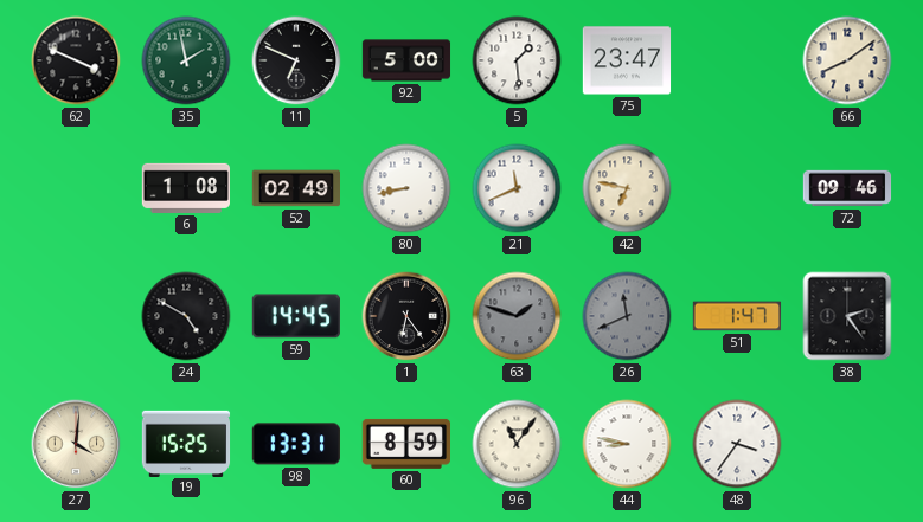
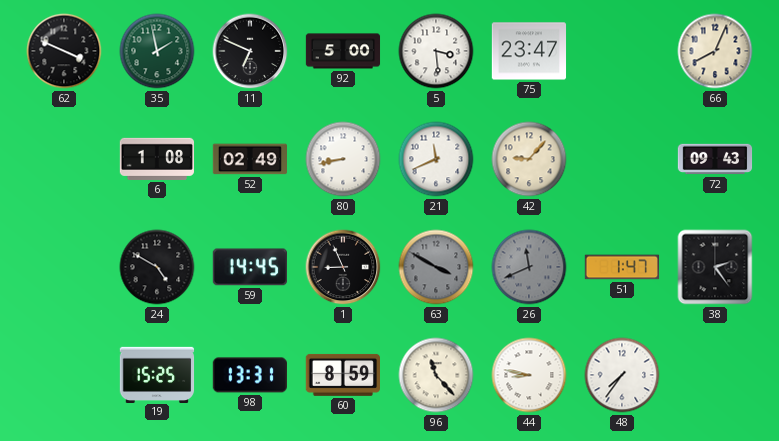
5: 1:29 -> 3:29
66: 8:09 -> 8:04
42: 6:47 -> 9:07
72: 09:46 -> 09:43
1: 6:24 -> 8:56
63: 1:48 -> 3:50
27: 4:01 -> none
96: 11:06 -> 11:23
48: 3:36 -> 7:36
